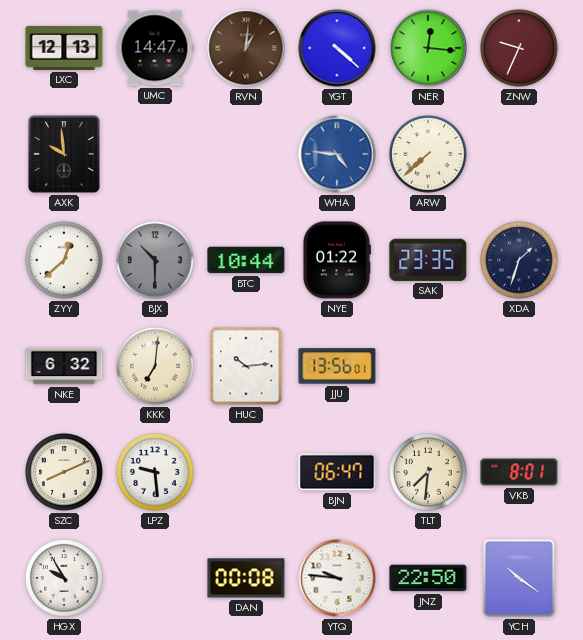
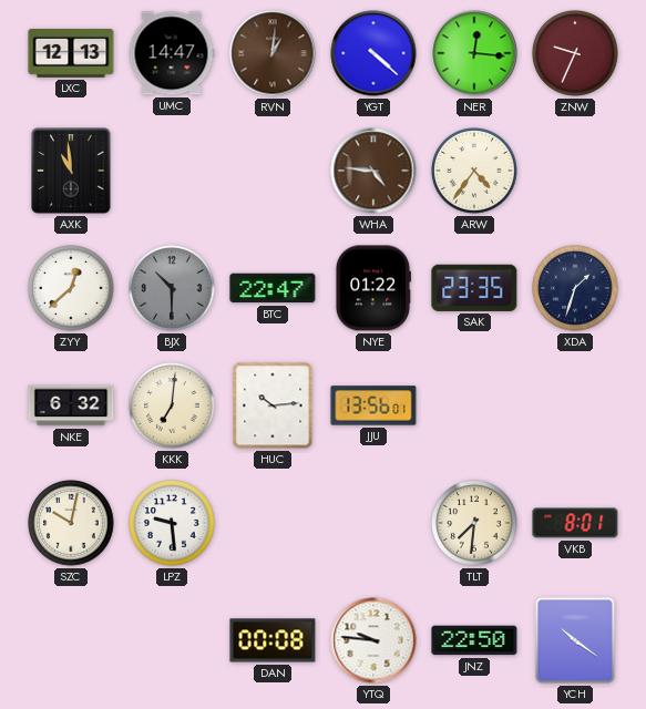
AXK: 9:59 -> 10:59
WHA dial: blue -> brown
ARW: 7:38 -> 4:36
BTC: 10:44 -> 22:47
SZC: 8:11 -> 10:02
BJN: 06:47 -> none
HGX: 9:55 -> none
